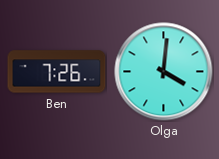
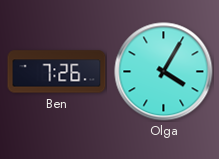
Olga: 4:01 -> 4:05
